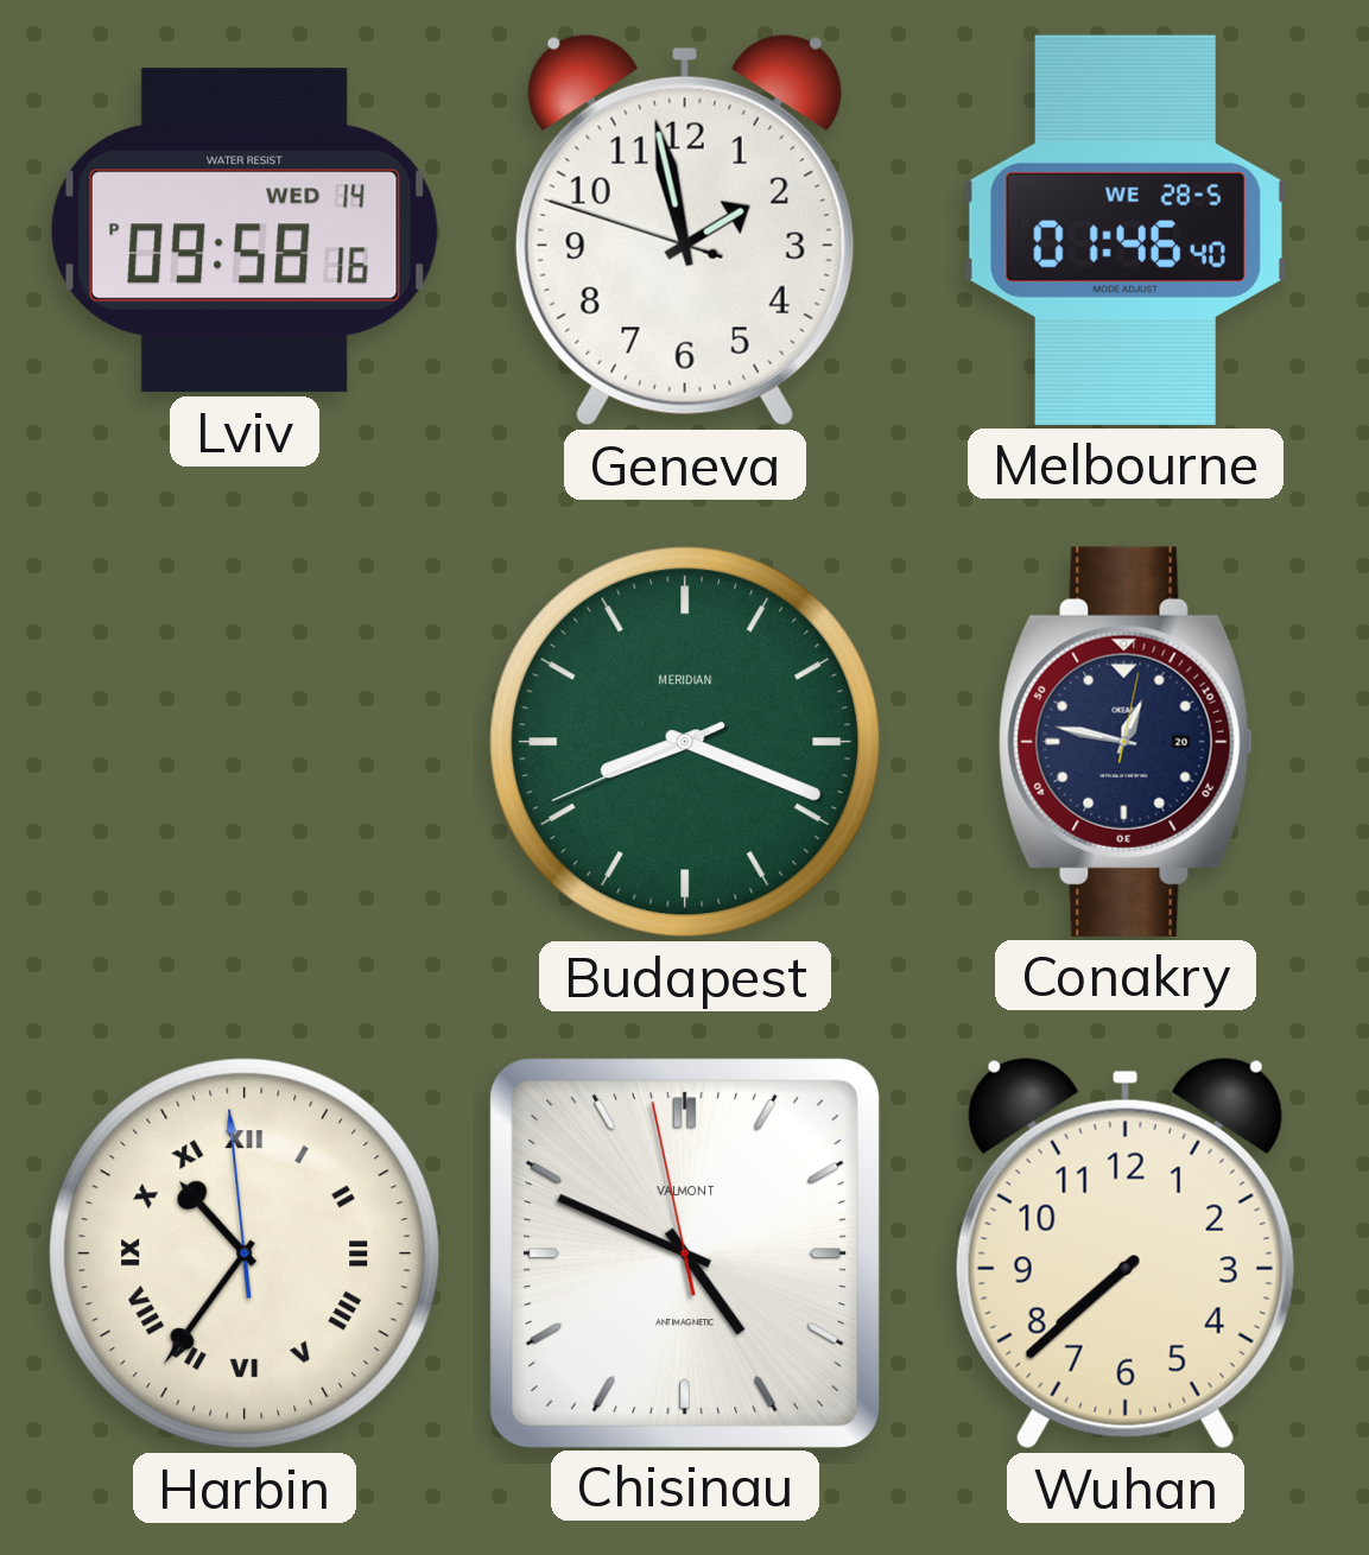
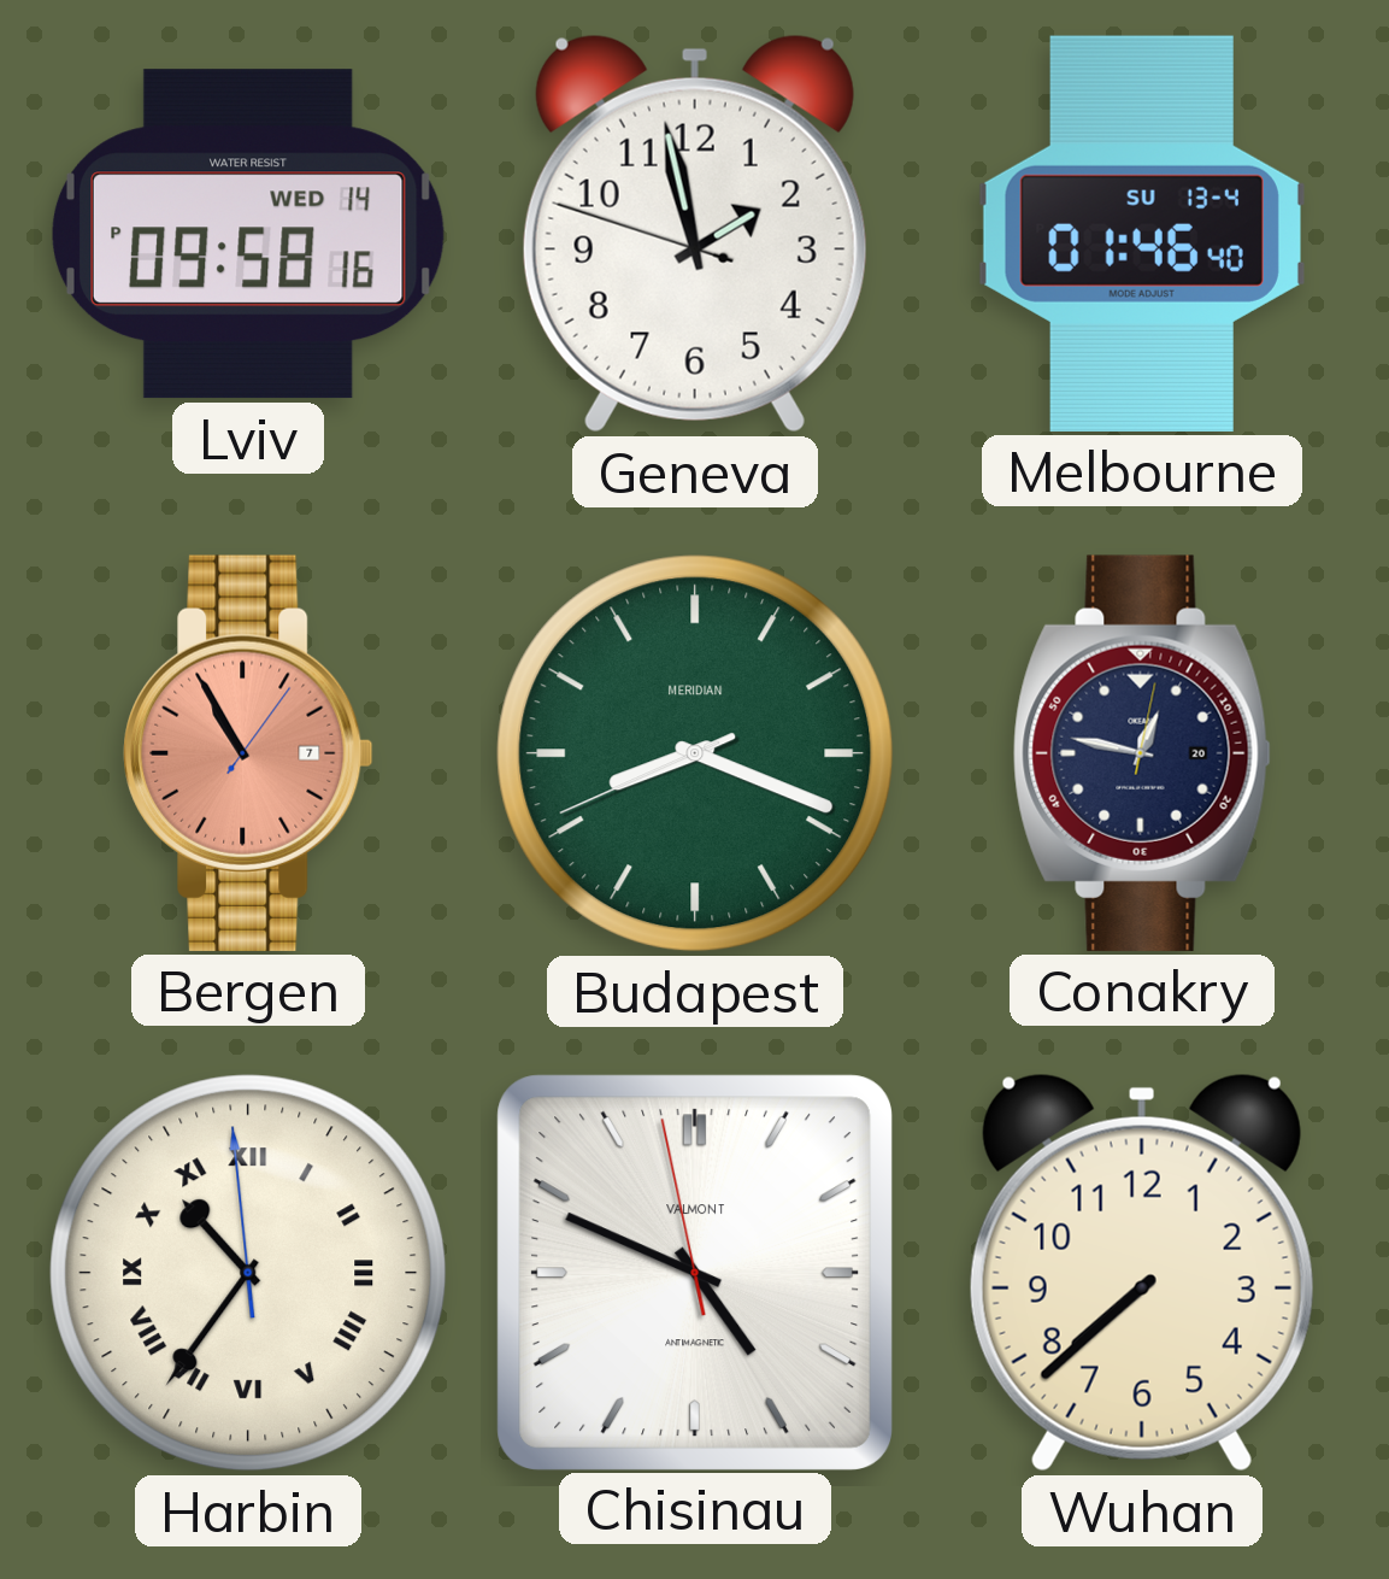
Melbourne date: WE 28-5 -> SU 13-4
Bergen: none -> 10:55
